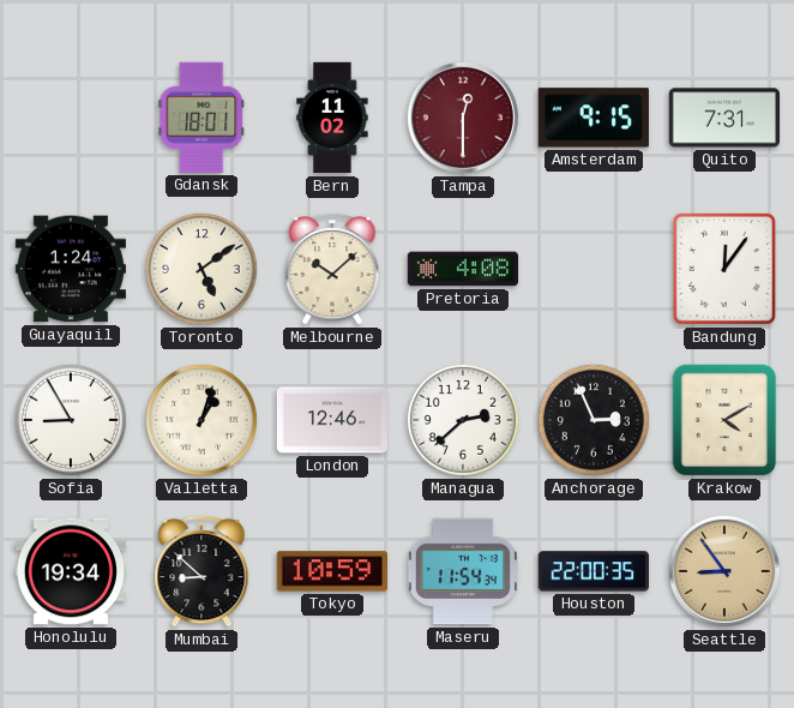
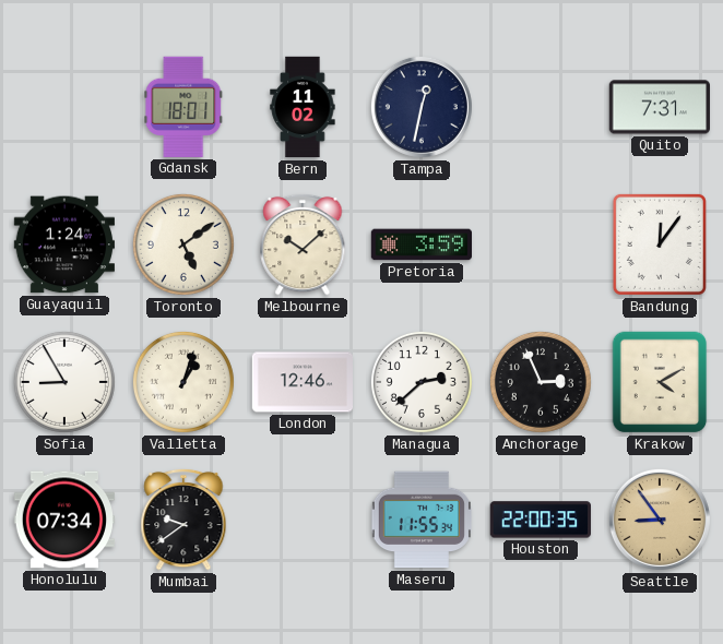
Tampa: 12:30 -> 12:32
Tampa dial: burgundy -> navy
Amsterdam: 9:15 -> none
Pretoria: 4:08 -> 3:59
Honolulu: 19:34 -> 07:34
Mumbai: 8:52 -> 9:39
Tokyo: 10:59 -> none
Maseru: 11:54 -> 11:55
